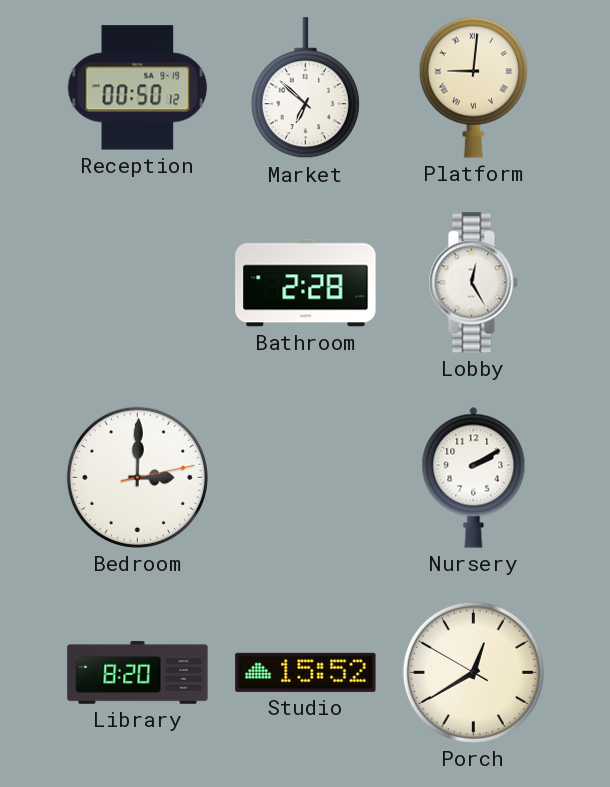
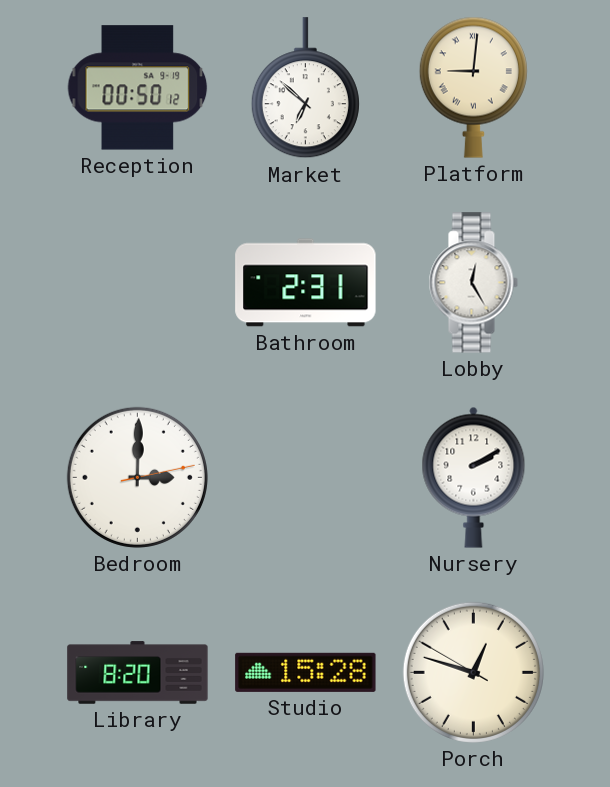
Bathroom: 2:28 -> 2:31
Studio: 15:52 -> 15:28
Porch: 12:39 -> 12:47
